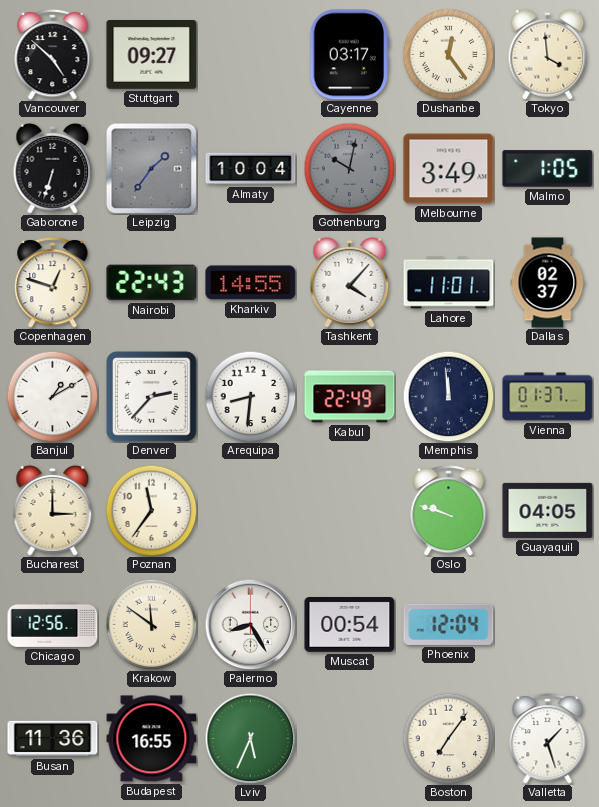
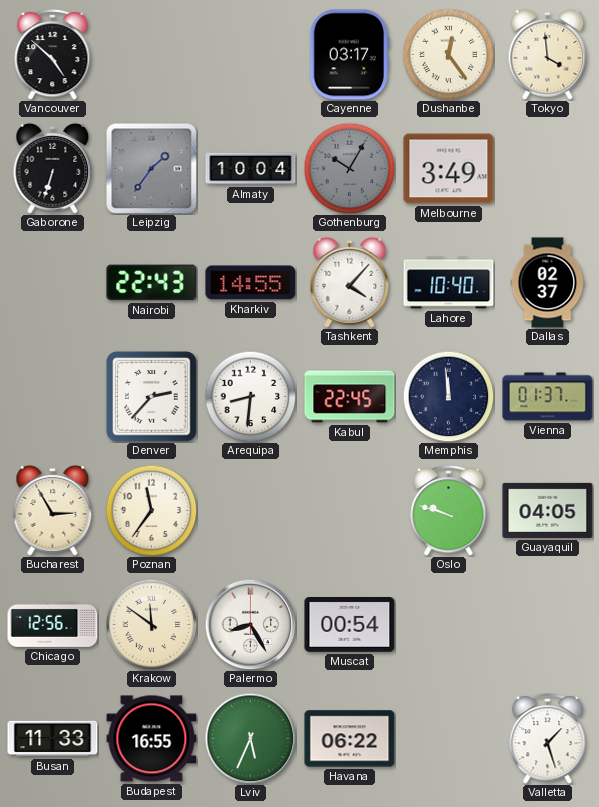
Stuttgart: 09:27 -> none
Gothenburg: 10:02 -> 10:05
Malmo: 1:05 -> none
Copenhagen: 12:48 -> none
Lahore: 11:01 -> 10:40
Banjul: 1:10 -> none
Kabul: 22:49 -> 22:45
Bucharest: 3:00 -> 2:55
Phoenix: 12:04 -> none
Busan: 11:36 -> 11:33
Havana: none -> 06:22
Boston: 7:06 -> none
